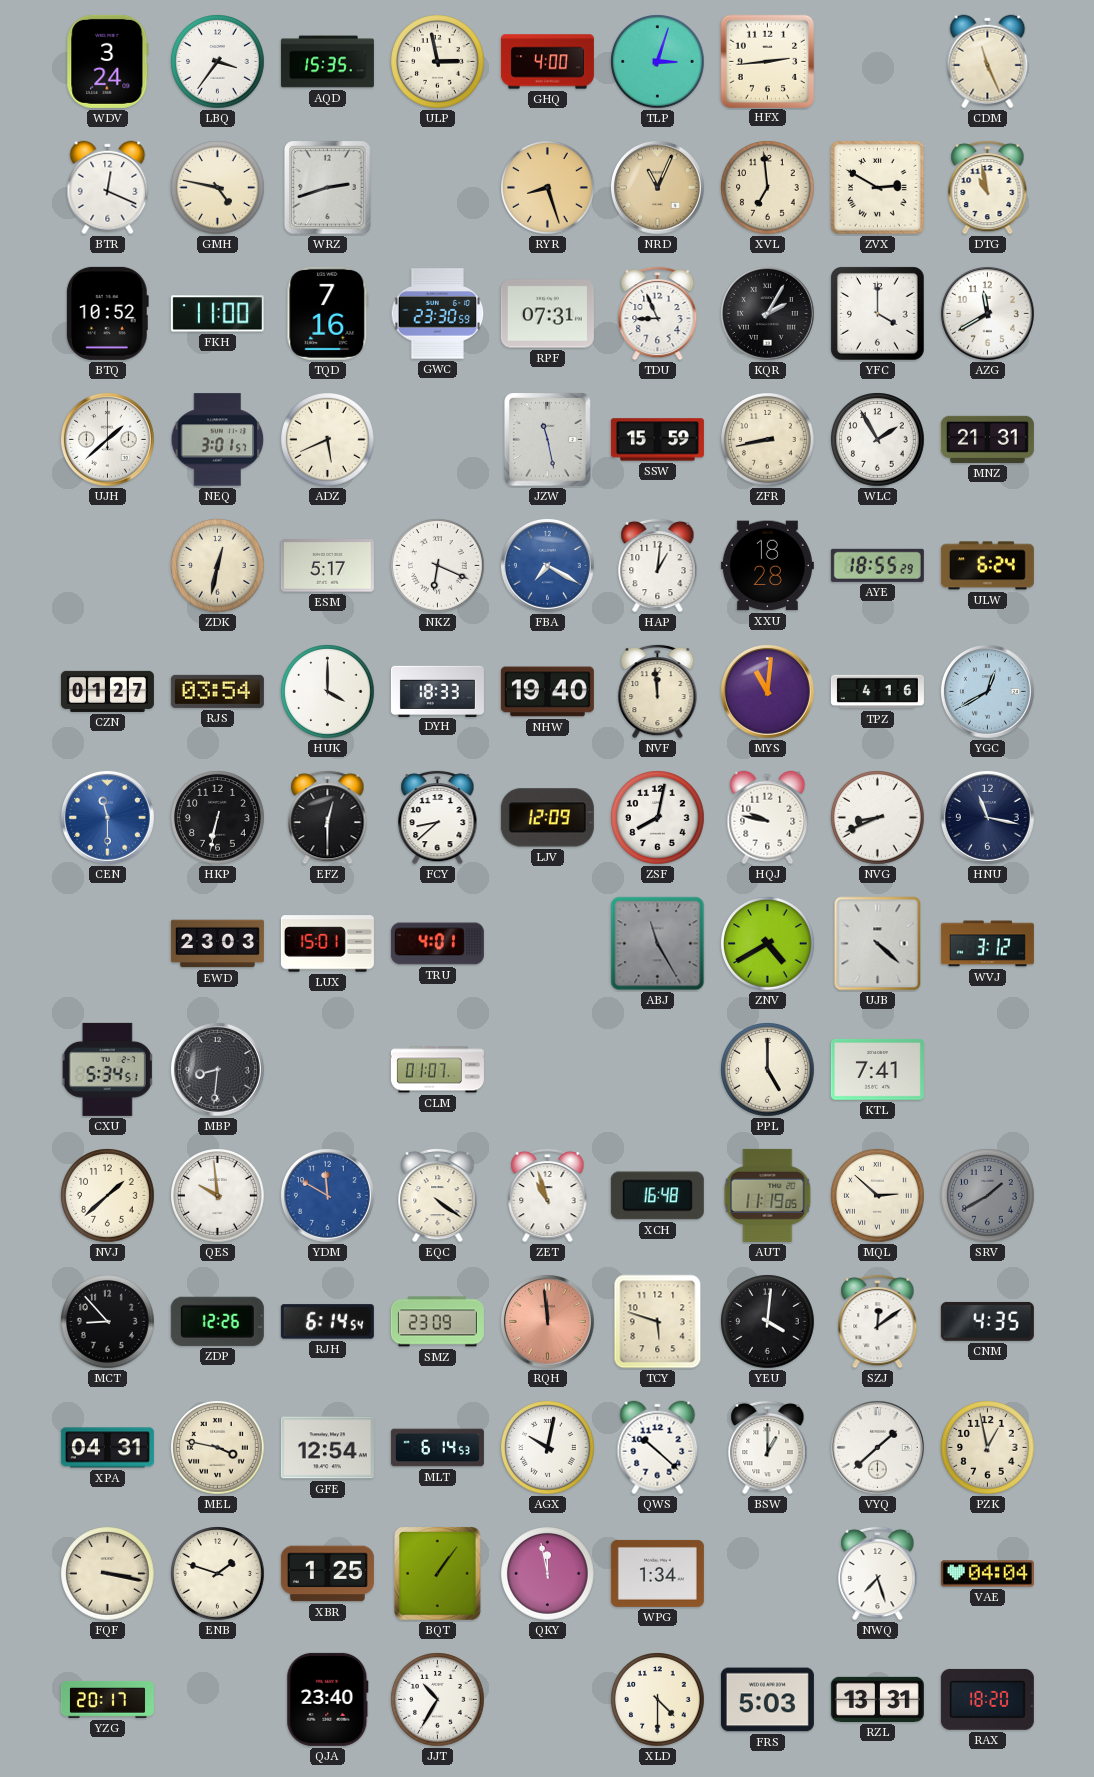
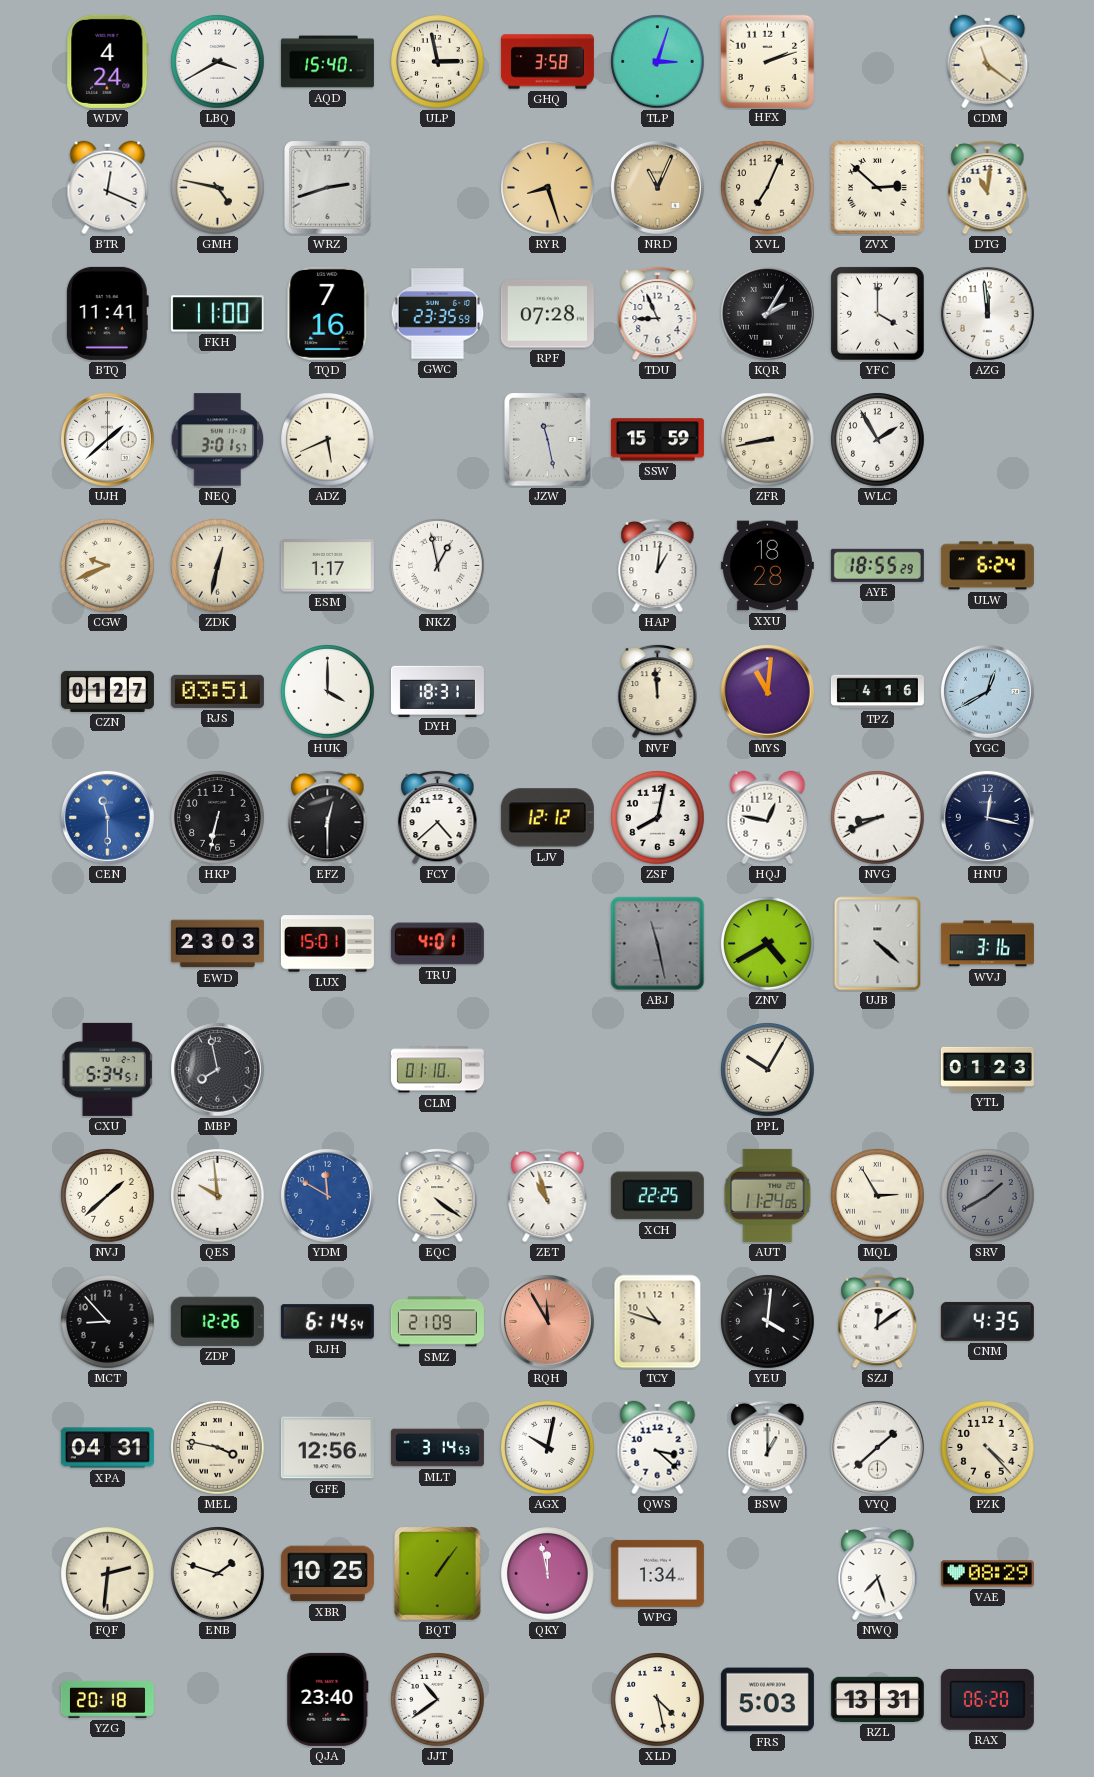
WDV: 3:24 -> 4:24
LBQ: 3:36 -> 3:40
AQD: 15:35 -> 15:40
GHQ: 4:00 -> 3:58
HFX: 2:44 -> 2:12
CDM: 11:26 -> 11:21
XVL: 6:59 -> 7:04
ZVX: 2:50 -> 2:52
DTG: 10:58 -> 11:01
BTQ: 10:52 -> 11:41
GWC: 23:30 -> 23:35
RPF: 07:31 -> 07:28
AZG: 11:40 -> 11:59
MNZ: 21:31 -> none
CGW: none -> 9:41
ESM: 5:17 -> 1:17
NKZ: 6:19 -> 12:58
FBA: 7:20 -> none
RJS: 03:54 -> 03:51
DYH: 18:33 -> 18:31
NHW: 19:40 -> none
FCY: 8:38 -> 4:38
LJV: 12:09 -> 12:12
HQJ: 9:47 -> 12:47
HNU: 11:17 -> 12:17
ABJ: 11:25 -> 11:28
WVJ: 3:12 -> 3:16
MBP: 8:31 -> 7:58
CLM: 01:07 -> 01:10
PPL: 5:00 -> 10:05
KTL: 7:41 -> none
YTL: none -> 01:23
XCH: 16:48 -> 22:25
AUT: 11:19 -> 11:24
MQL: 2:52 -> 2:55
SMZ: 23:09 -> 21:09
RQH: 11:59 -> 11:55
TCY: 5:48 -> 10:48
GFE: 12:54 -> 12:56
MLT: 6:14 -> 3:14
QWS: 10:22 -> 3:22
PZK: 12:58 -> 4:23
FQF: 3:17 -> 2:31
XBR: 1:25 -> 10:25
VAE: 04:04 -> 08:29
YZG: 20:17 -> 20:18
JJT: 10:35 -> 10:39
XLD: 4:30 -> 4:28
RAX: 18:20 -> 06:20
